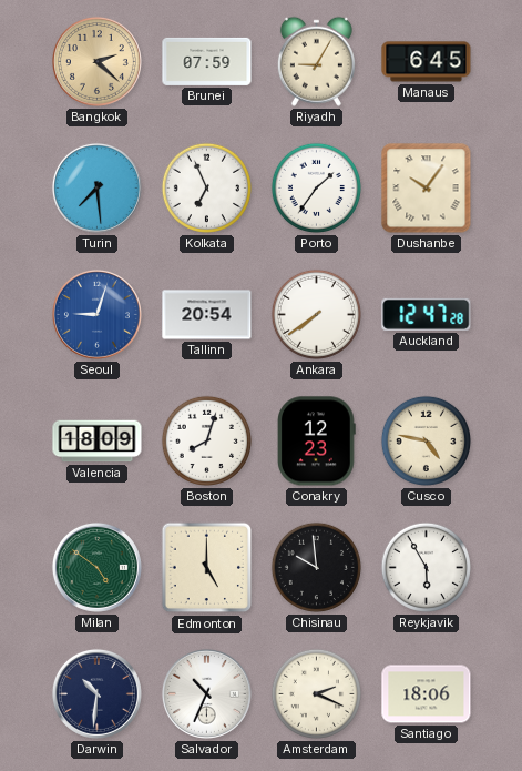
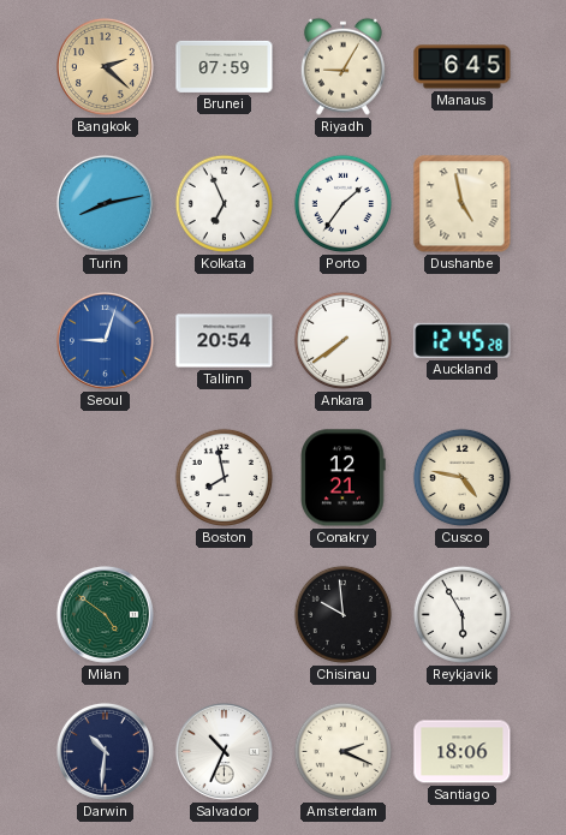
Turin: 7:29 -> 8:13
Dushanbe: 10:06 -> 4:58
Auckland: 12:47 -> 12:45
Valencia: 18:09 -> none
Boston: 8:03 -> 7:58
Conakry: 12:23 -> 12:21
Edmonton: 5:00 -> none
